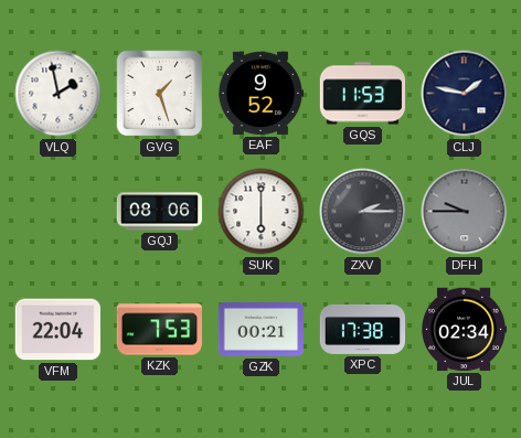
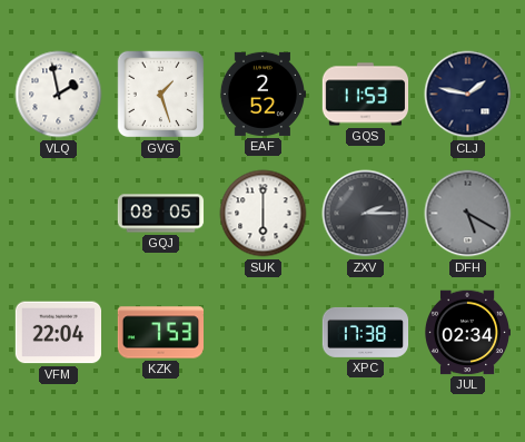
EAF: 9:52 -> 2:52
GQJ: 08:06 -> 08:05
DFH: 9:45 -> 5:20
GZK: 00:21 -> none
